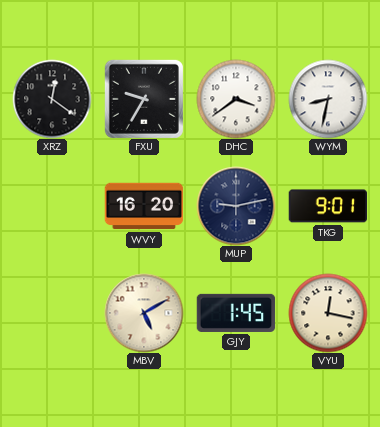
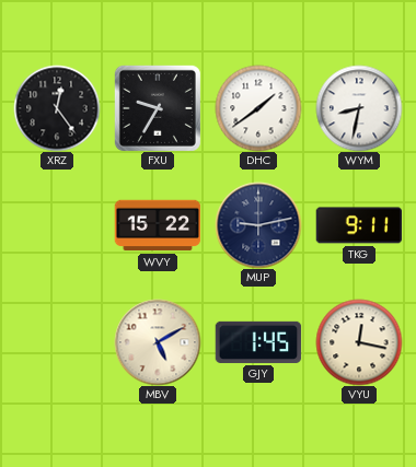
XRZ: 12:21 -> 12:24
DHC: 3:39 -> 1:39
WVY: 16:20 -> 15:22
TKG: 9:01 -> 9:11
